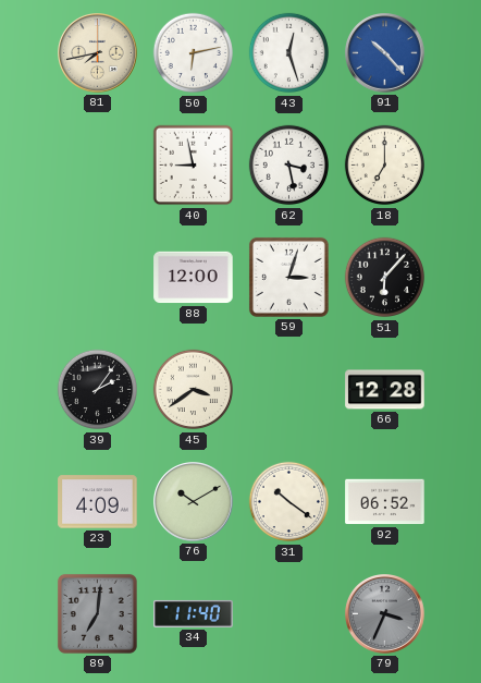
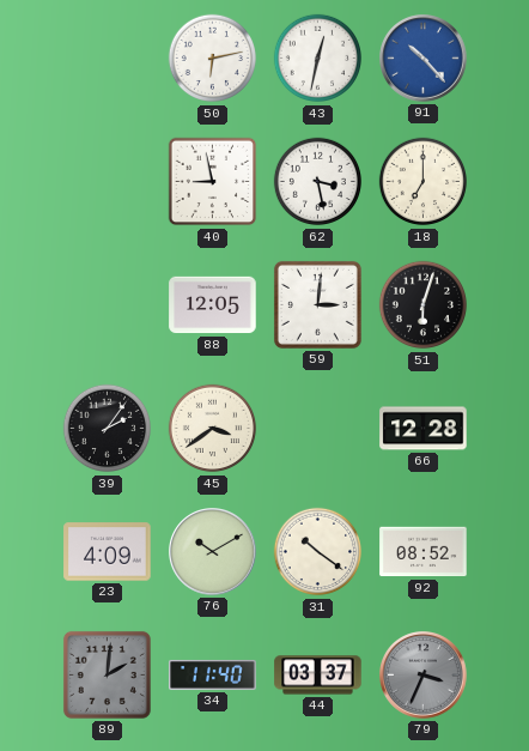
81: 7:43 -> none
43: 12:27 -> 12:32
88: 12:00 -> 12:05
59: 3:03 -> 3:01
51: 6:07 -> 6:03
92: 06:52 -> 08:52
89: 7:01 -> 2:01
44: none -> 03:37
